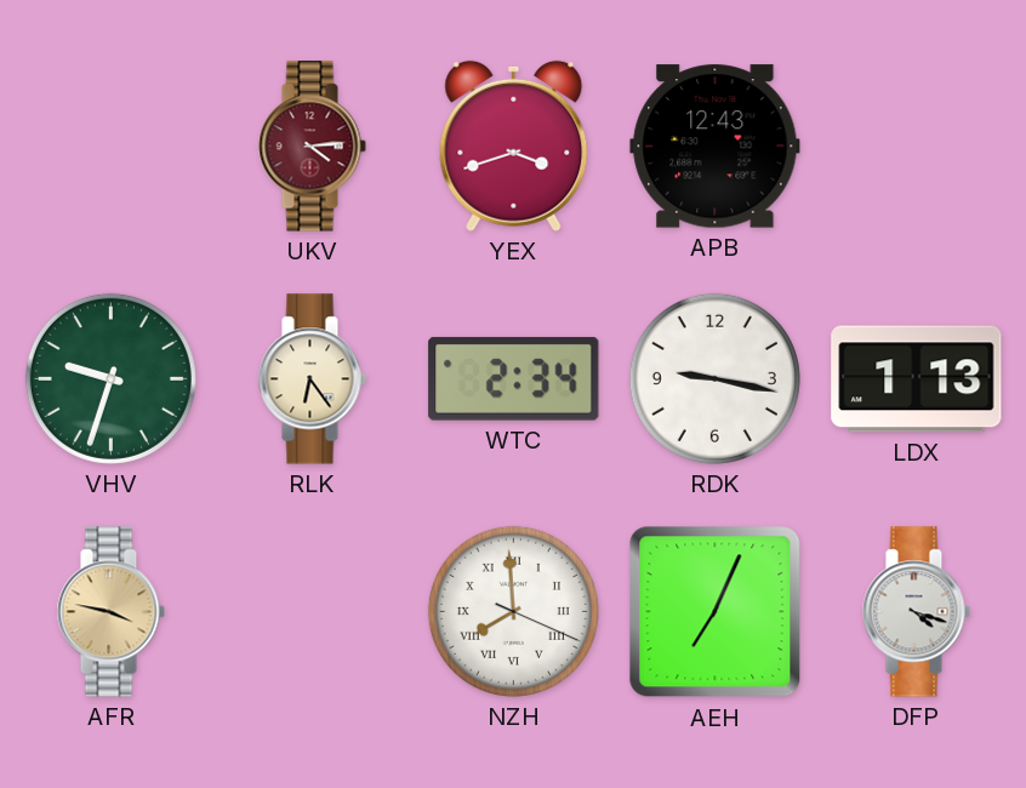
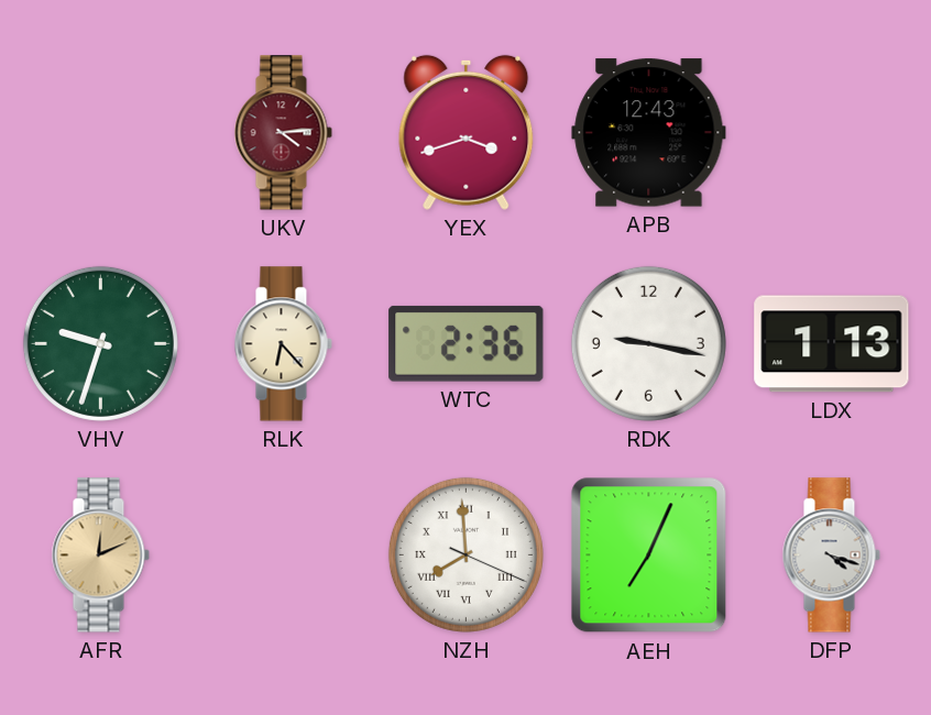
RLK: 6:24 -> 6:23
WTC: 2:34 -> 2:36
AFR: 3:47 -> 12:11
